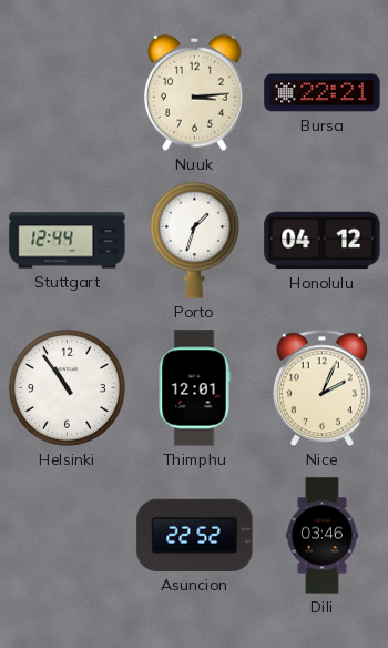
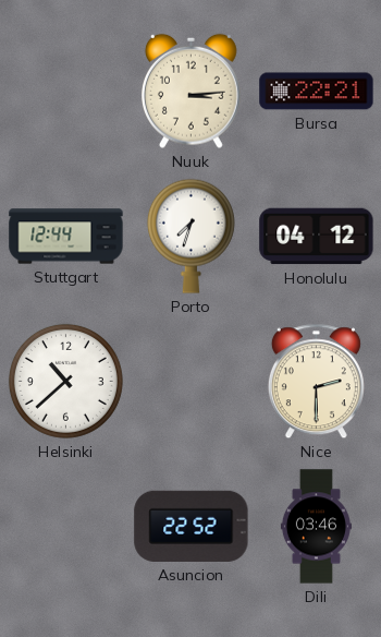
Porto: 1:33 -> 7:33
Helsinki: 10:54 -> 10:38
Thimphu: 12:01 -> none
Nice: 2:04 -> 2:30
